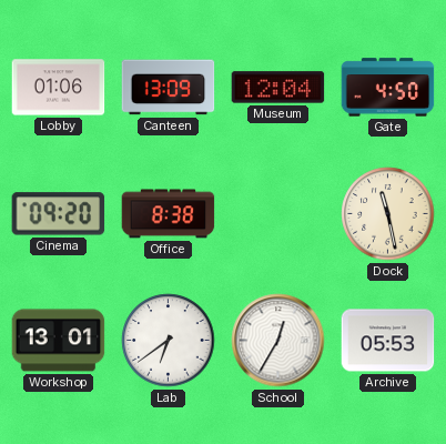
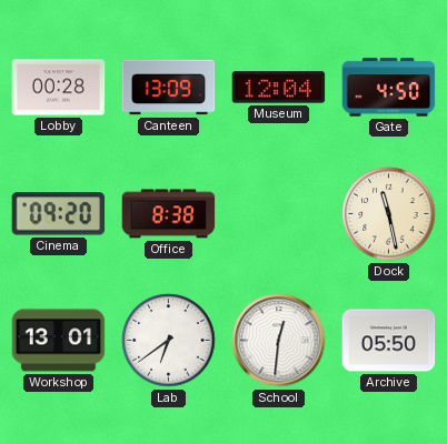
Lobby: 01:06 -> 00:28
School: 12:35 -> 12:31
Archive: 05:53 -> 05:50
